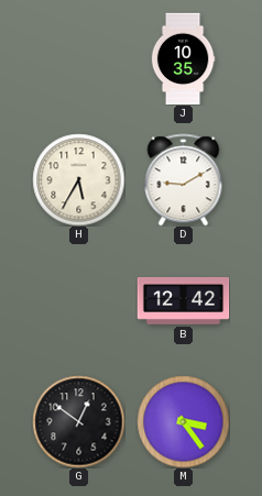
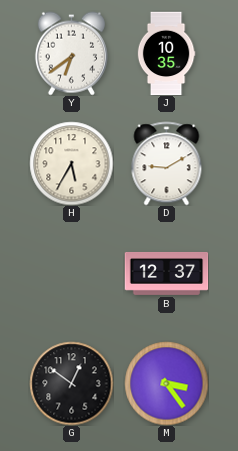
Y: none -> 6:39
B: 12:42 -> 12:37
